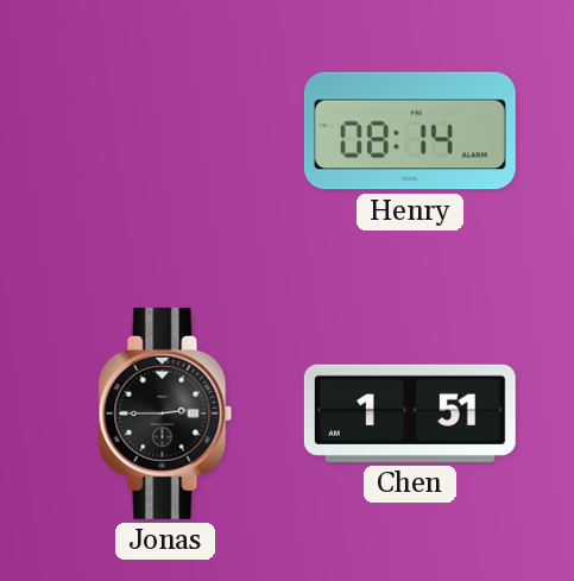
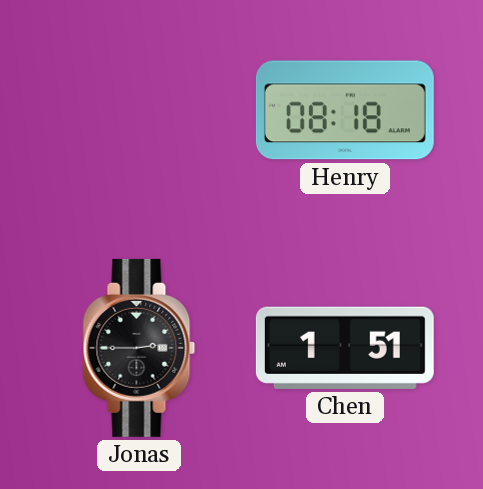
Henry: 08:14 -> 08:18
